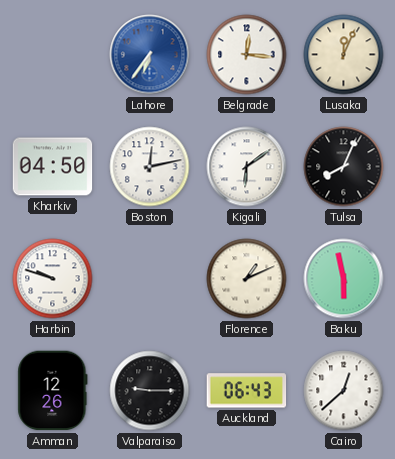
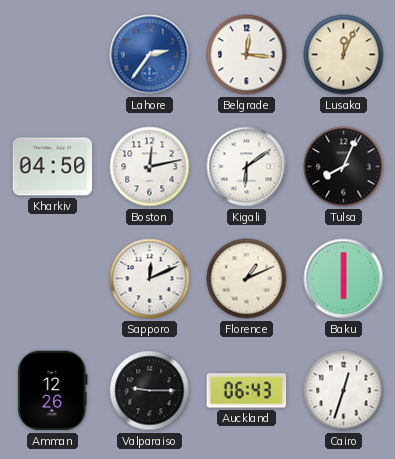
Lahore: 6:36 -> 2:36
Harbin: 9:48 -> none
Sapporo: none -> 12:11
Baku: 5:58 -> 6:00
Cairo: 12:38 -> 12:33
